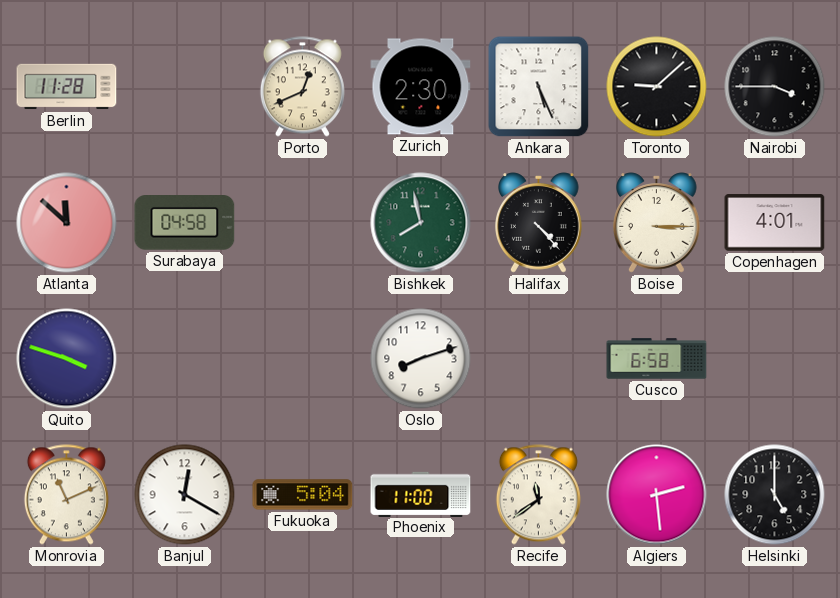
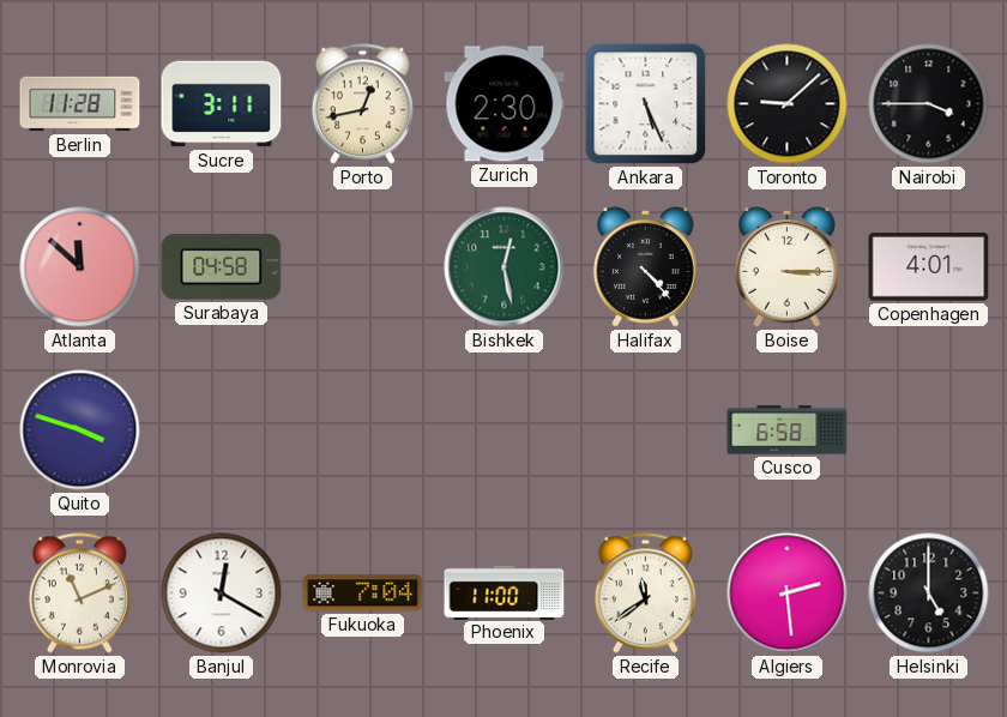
Sucre: none -> 3:11
Porto: 12:41 -> 12:43
Bishkek: 7:58 -> 12:28
Oslo: 8:12 -> none
Fukuoka: 5:04 -> 7:04
